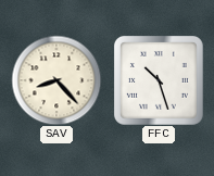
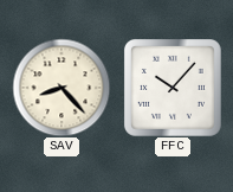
FFC: 10:27 -> 10:07
